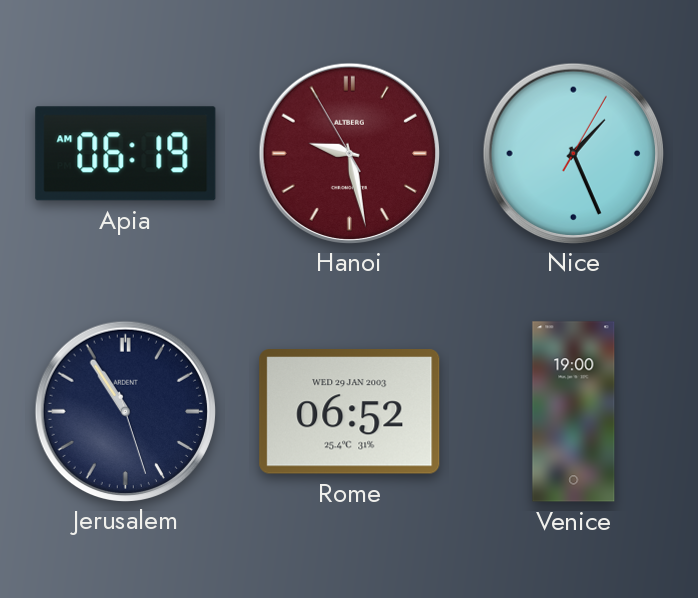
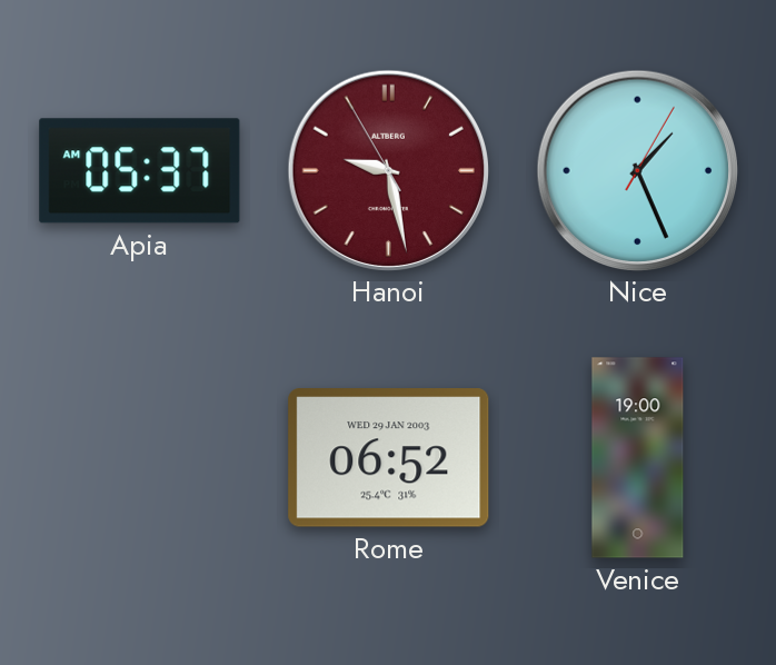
Apia: 06:19 -> 05:37
Jerusalem: 10:54 -> none
